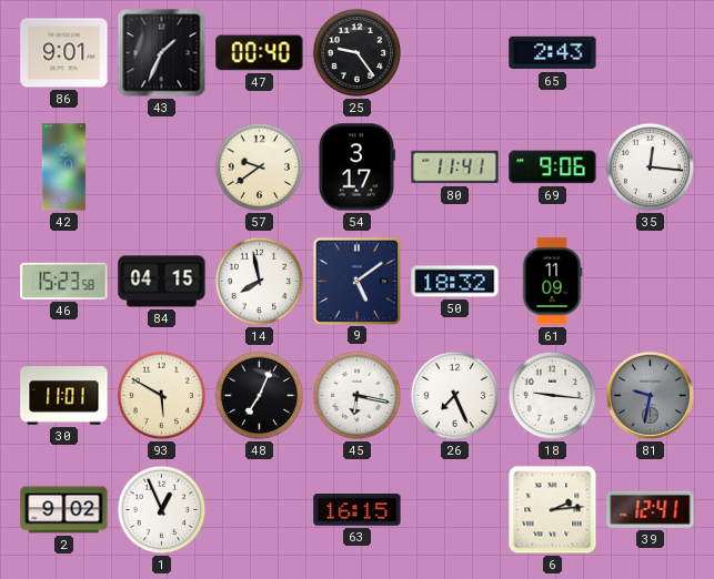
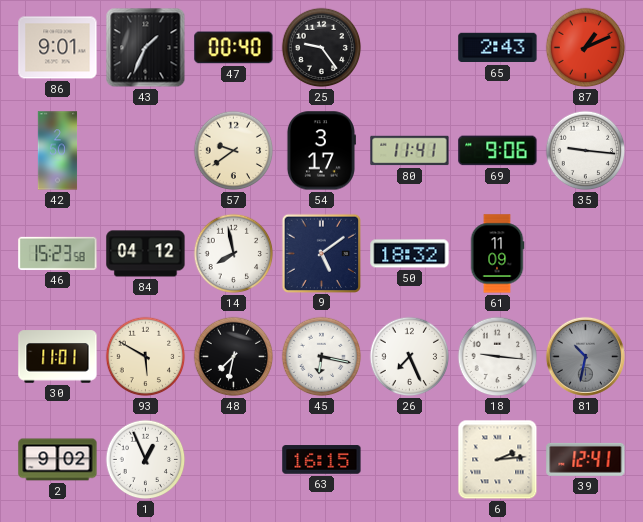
87: none -> 1:11
35: 12:16 -> 9:16
84: 04:15 -> 04:12
48: 7:04 -> 7:32
81: 9:32 -> 10:32
